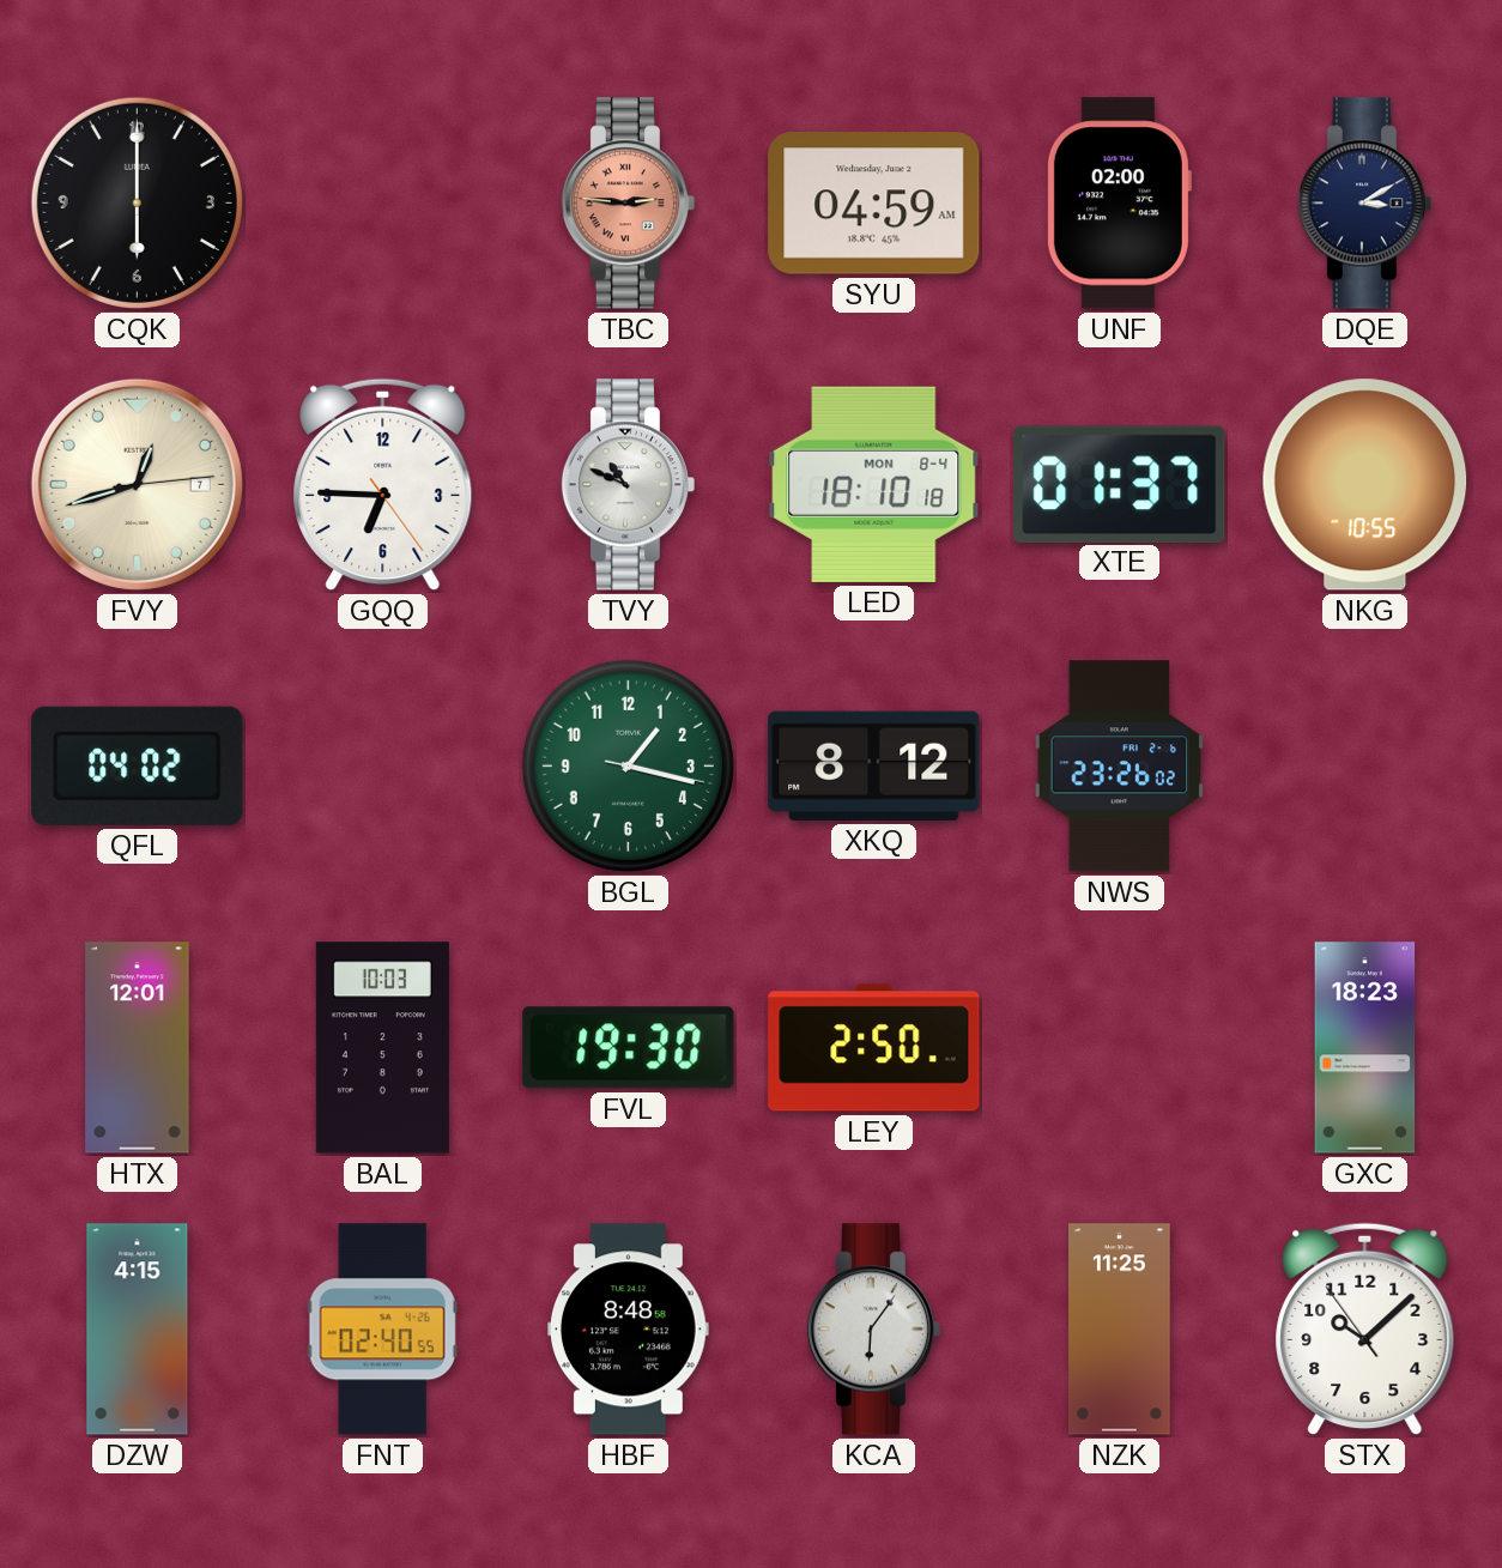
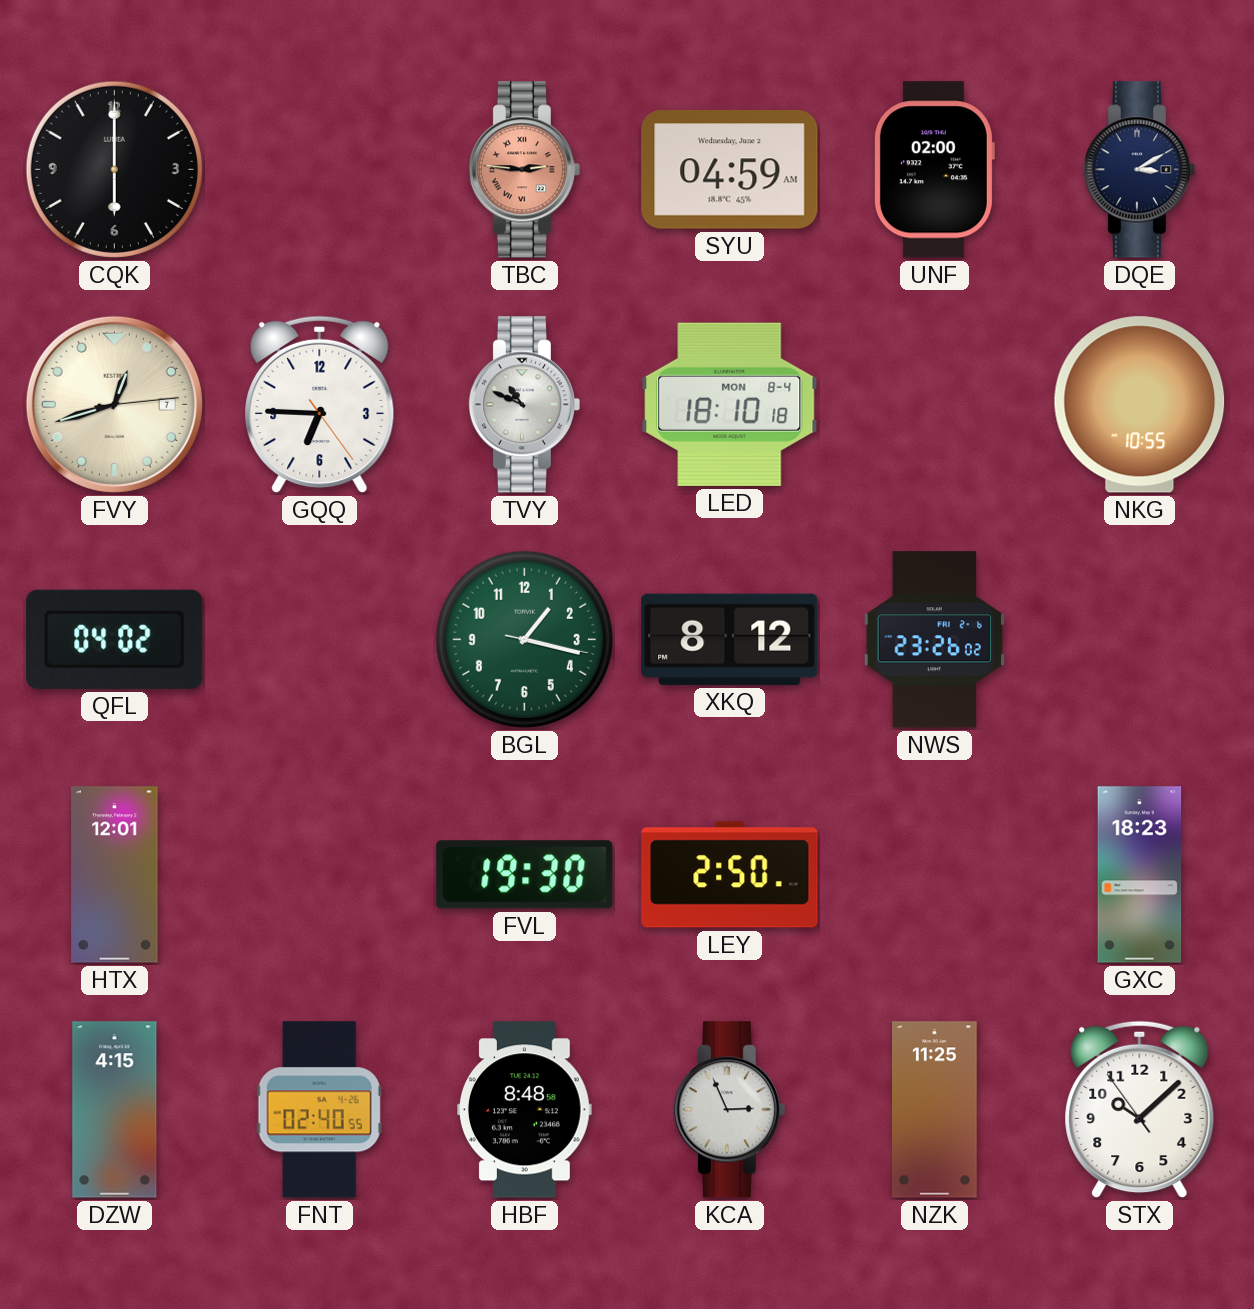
XTE: 01:37 -> none
BAL: 10:03 -> none
KCA: 6:06 -> 2:56
